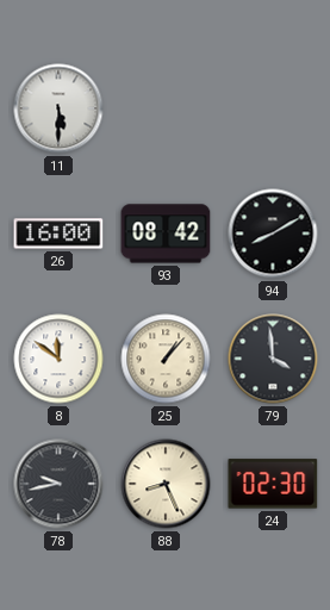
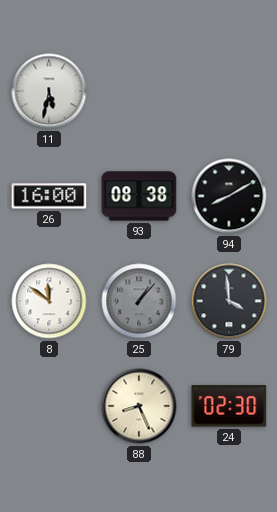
11: 5:30 -> 5:32
93: 08:42 -> 08:38
25 dial: cream -> grey
78: 9:43 -> none
